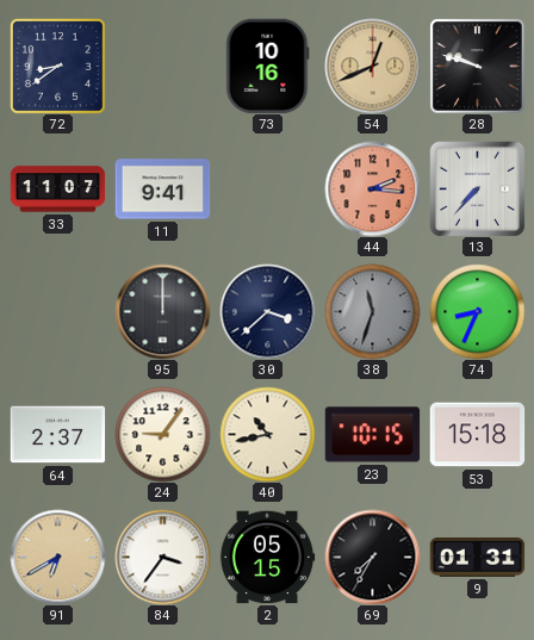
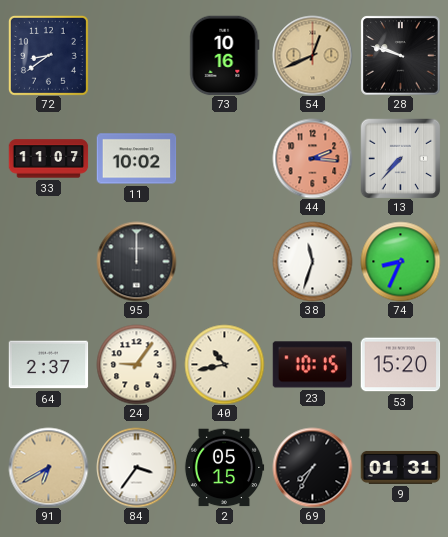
11: 9:41 -> 10:02
30: 3:38 -> none
38 dial: grey -> white
53: 15:18 -> 15:20
